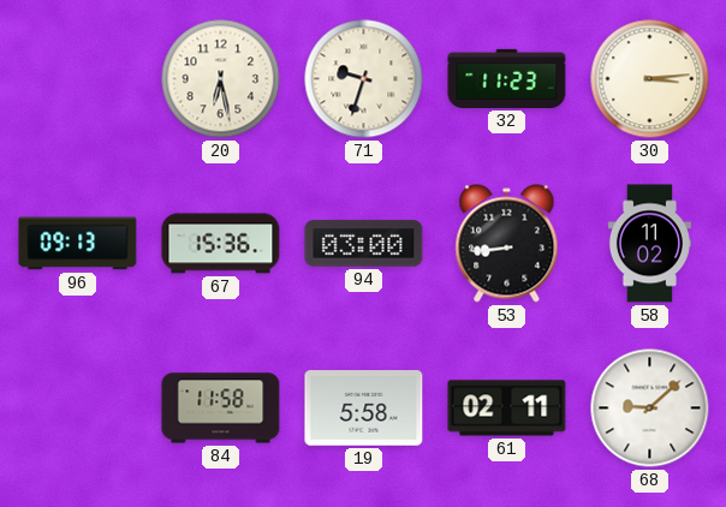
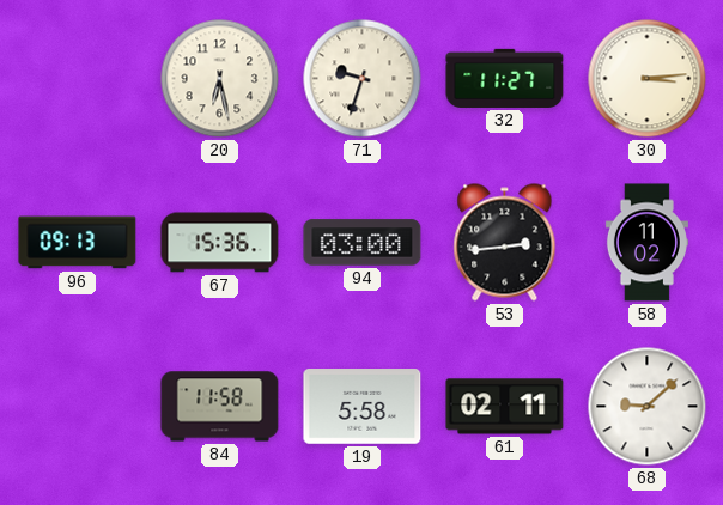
32: 11:23 -> 11:27
53: 8:44 -> 2:44
